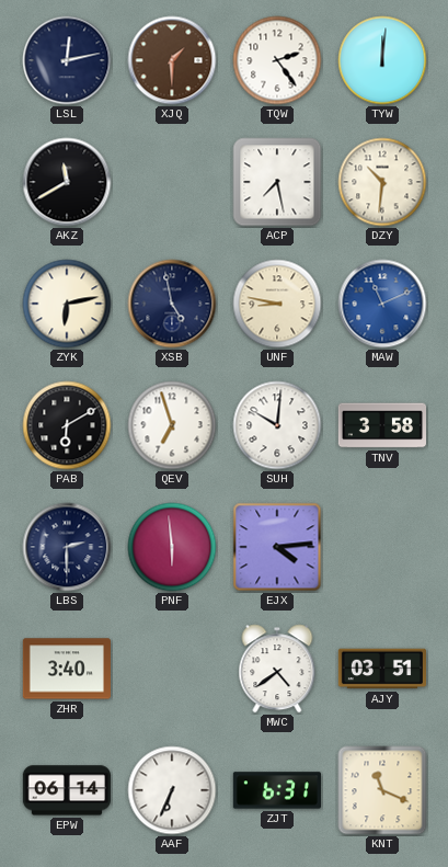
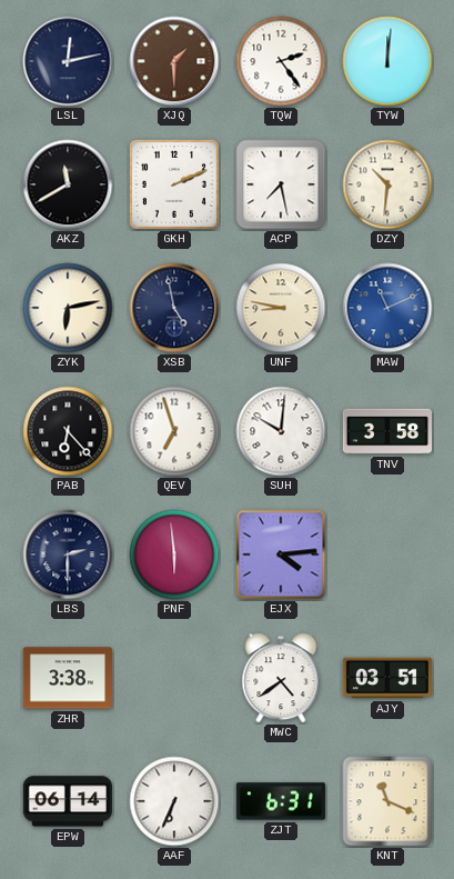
GKH: none -> 2:11
PAB: 6:10 -> 6:23
ZHR: 3:40 -> 3:38
